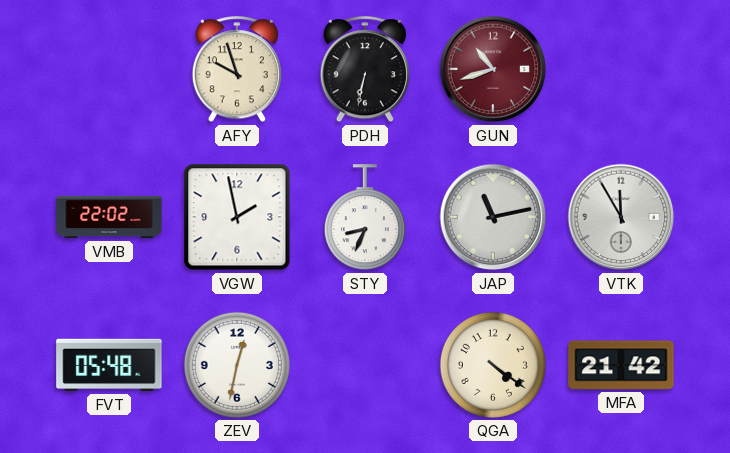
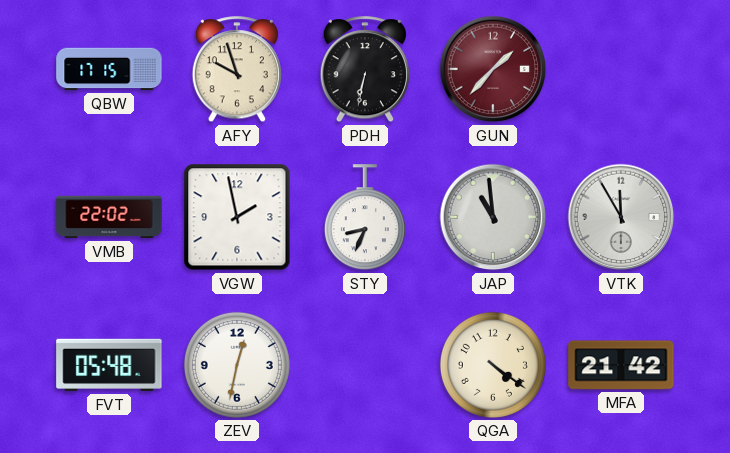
QBW: none -> 17:15
GUN: 10:42 -> 1:37
JAP: 11:13 -> 10:59
